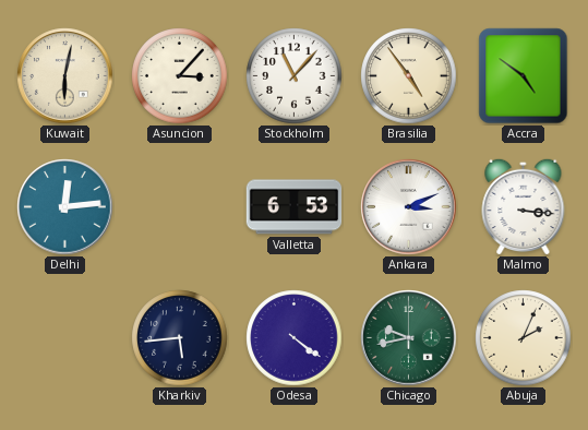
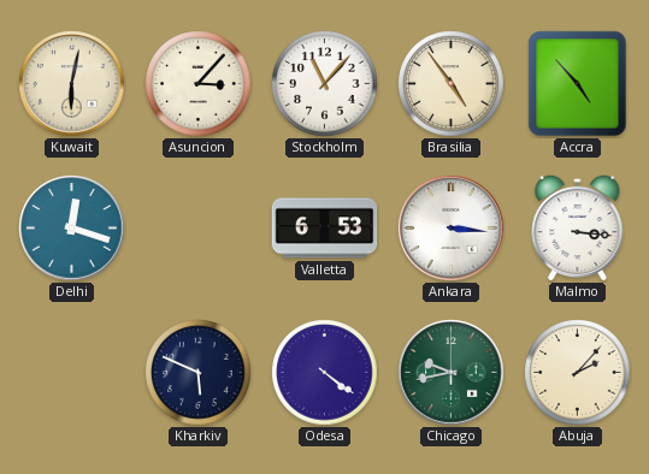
Accra: 4:51 -> 4:53
Delhi: 12:14 -> 12:18
Ankara: 3:11 -> 3:16
Kharkiv: 5:44 -> 5:49
Abuja: 2:04 -> 2:07
